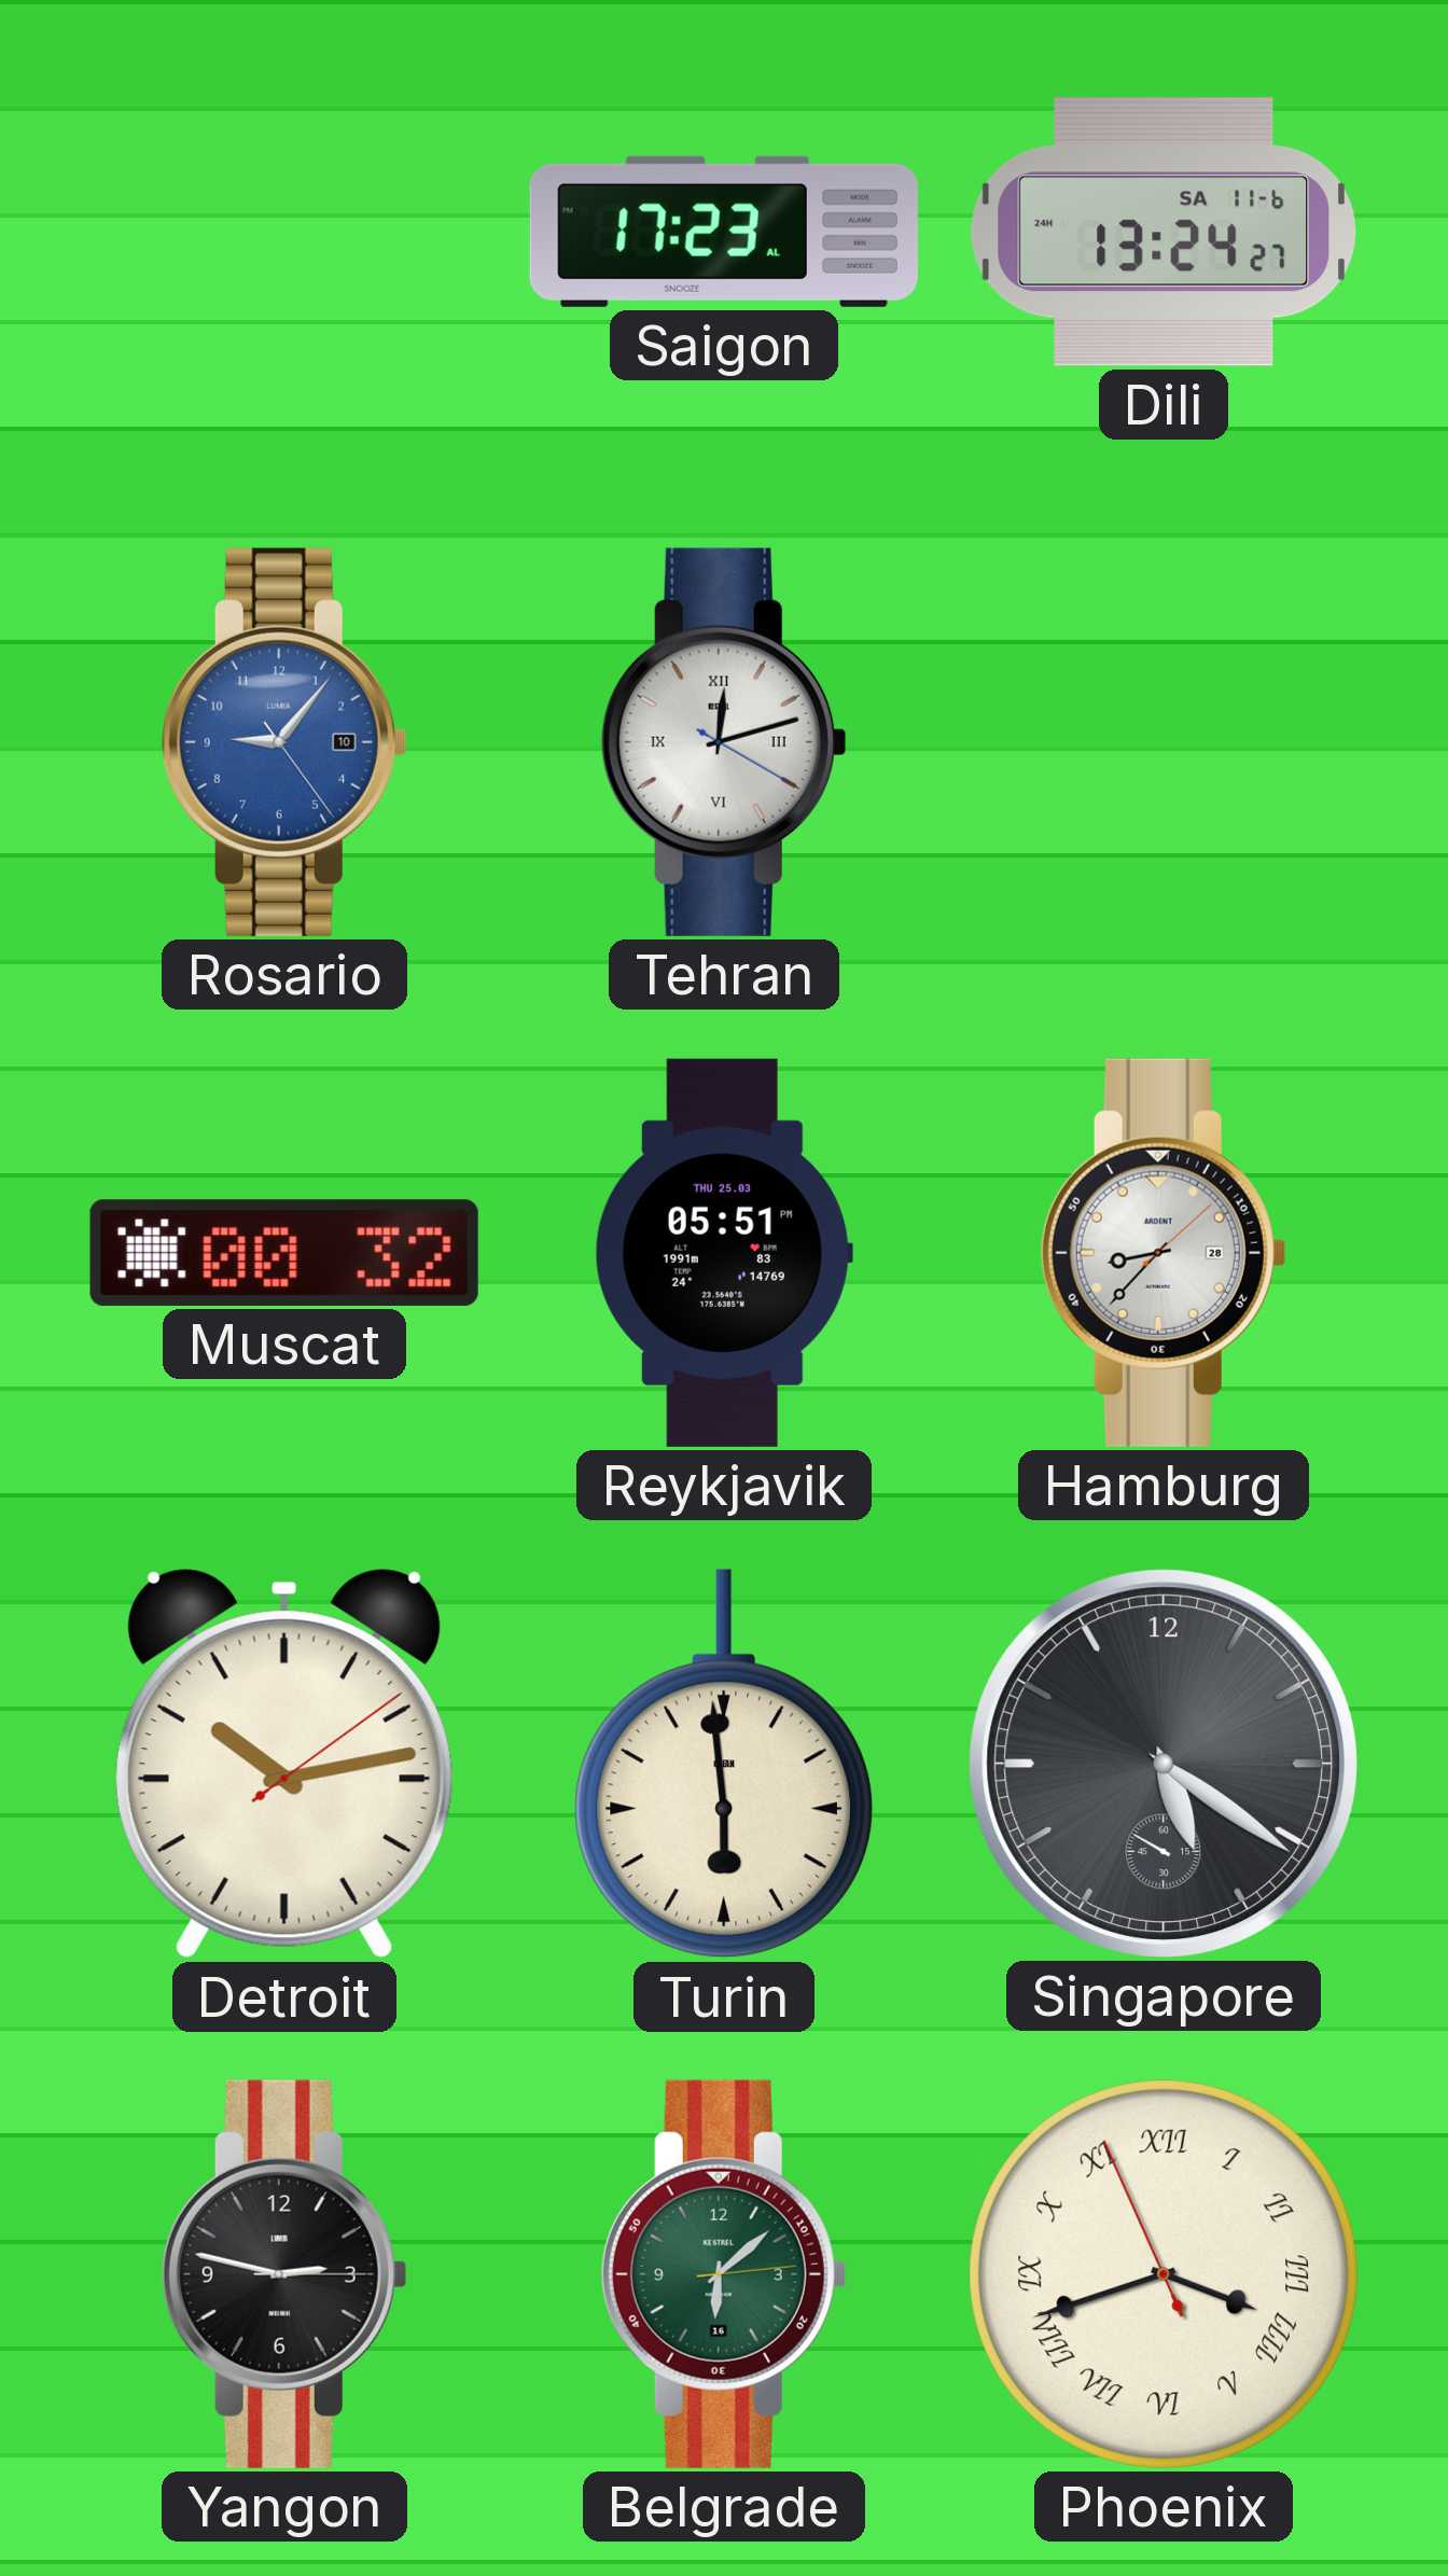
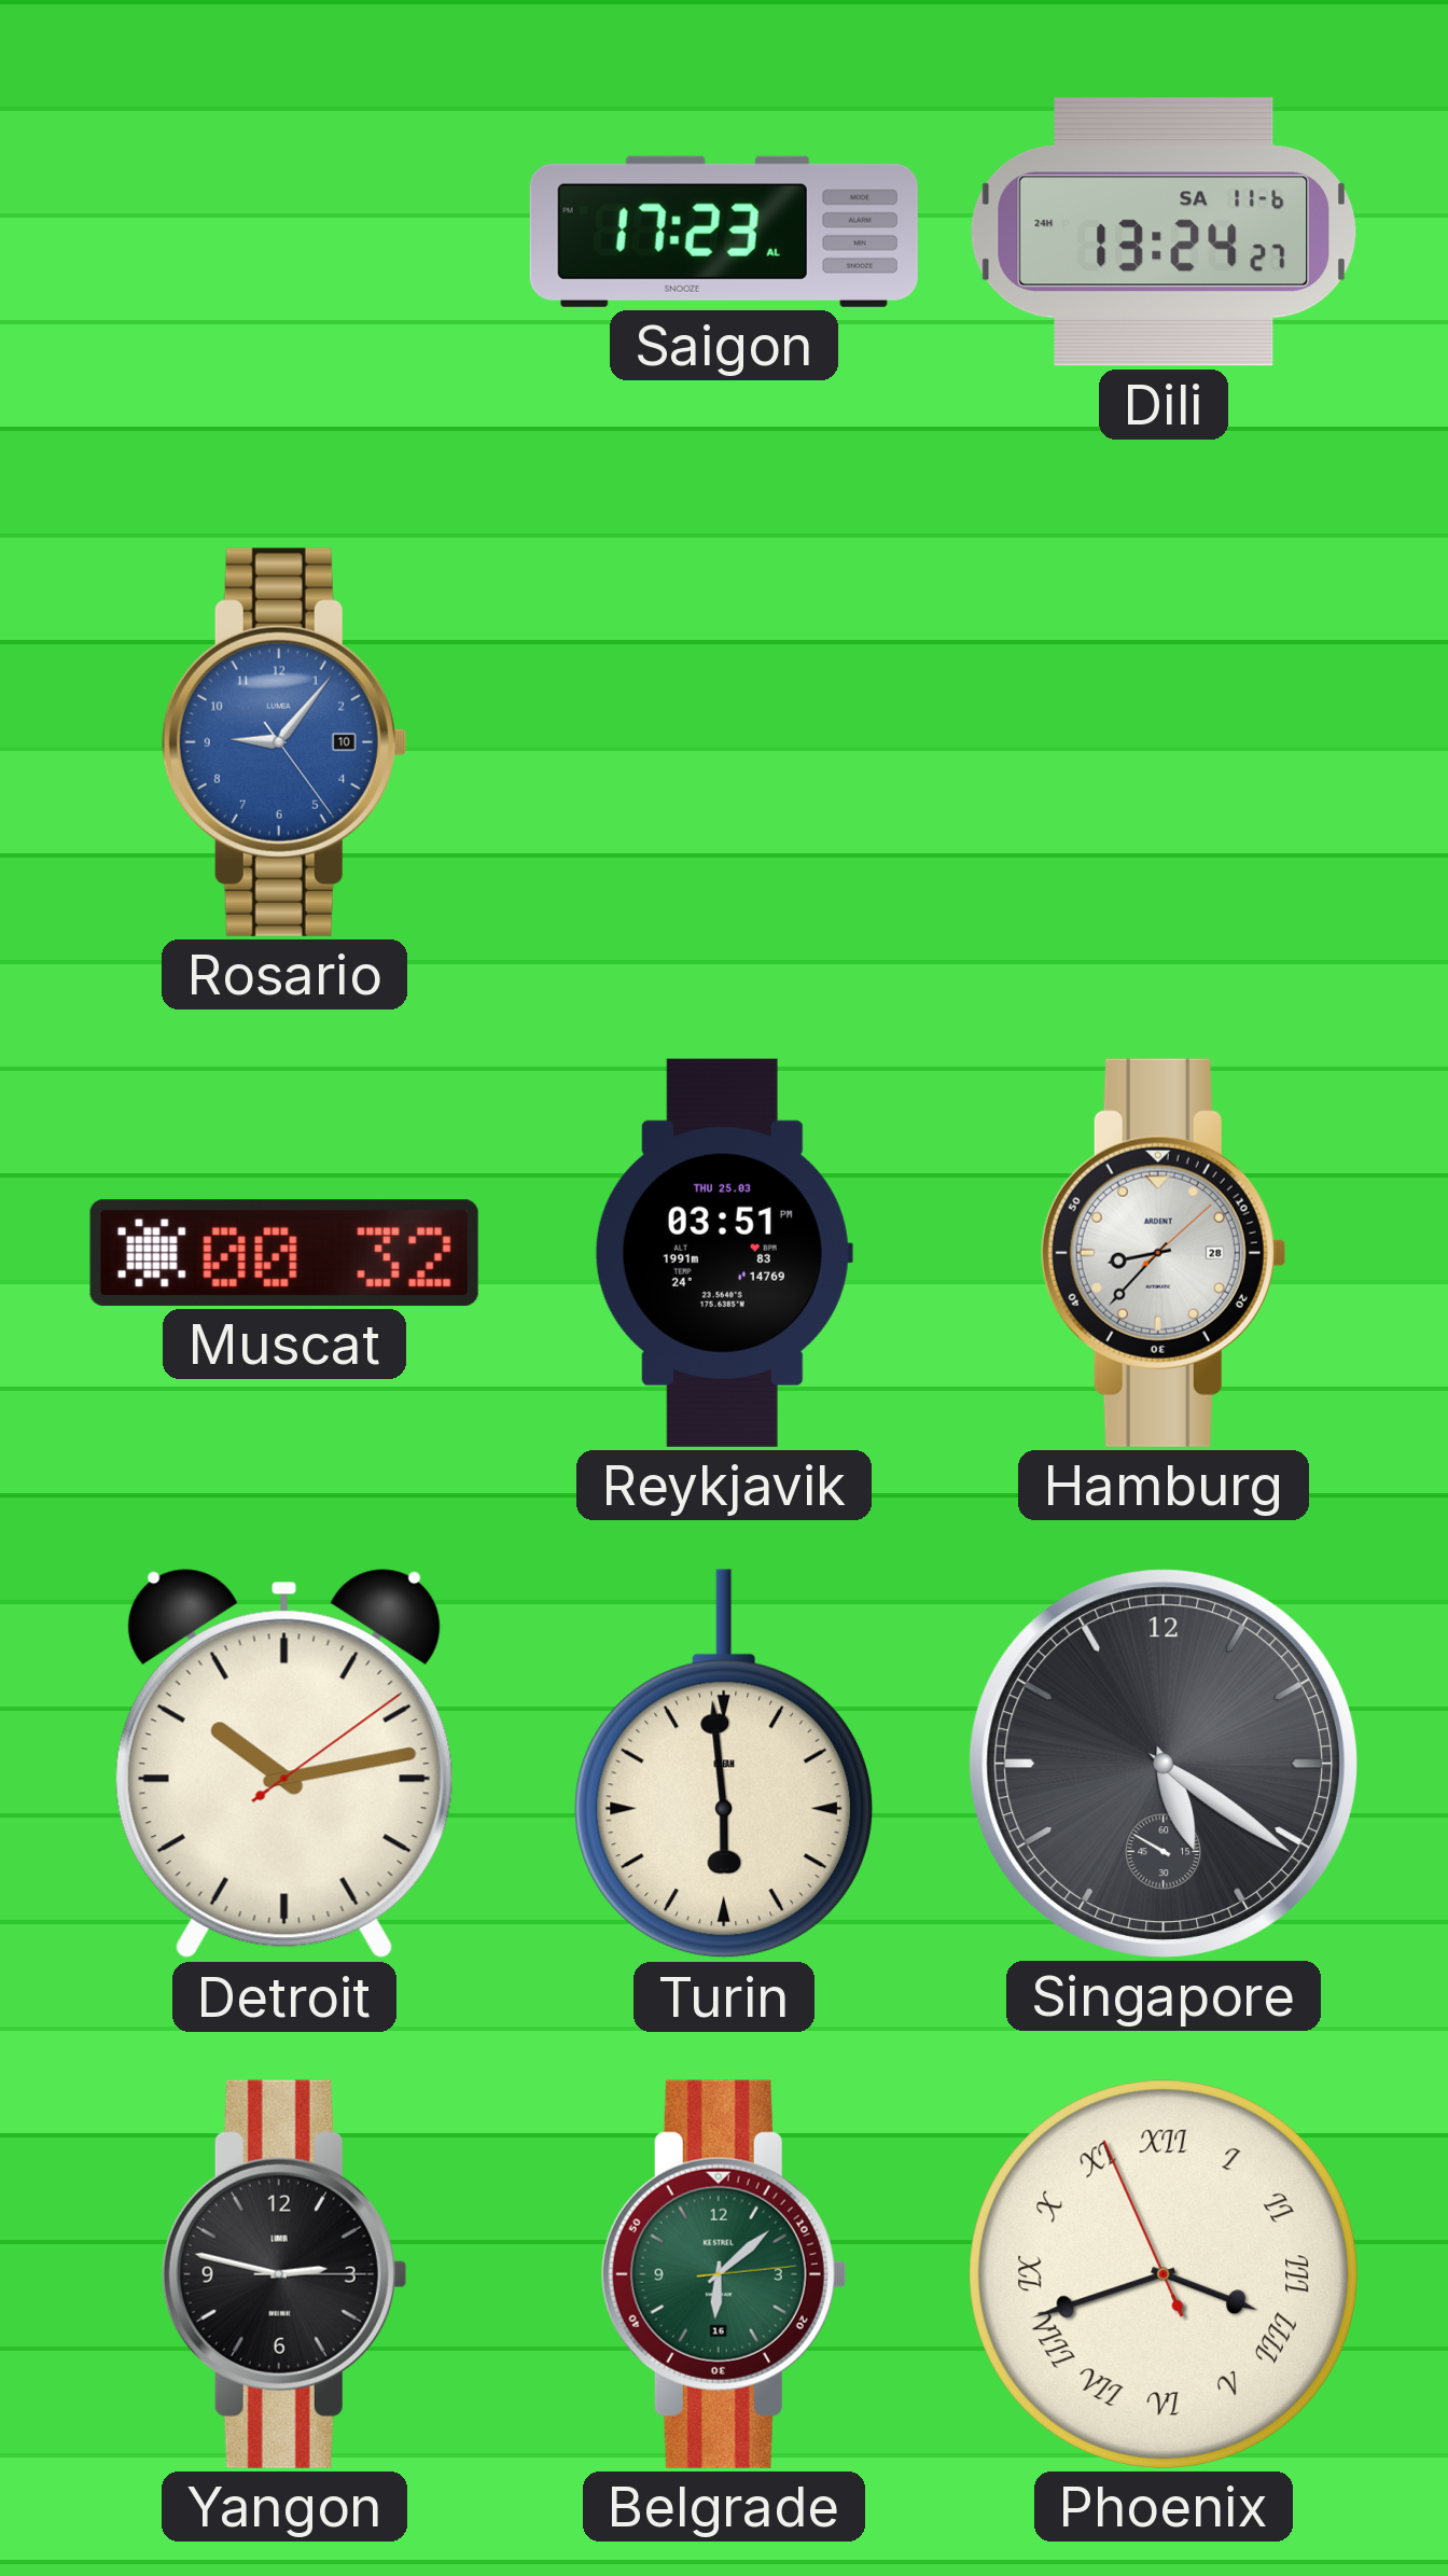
Tehran: 12:12 -> none
Reykjavik: 05:51 -> 03:51
